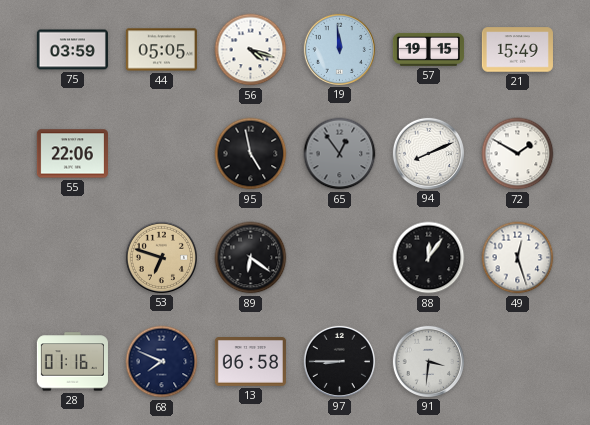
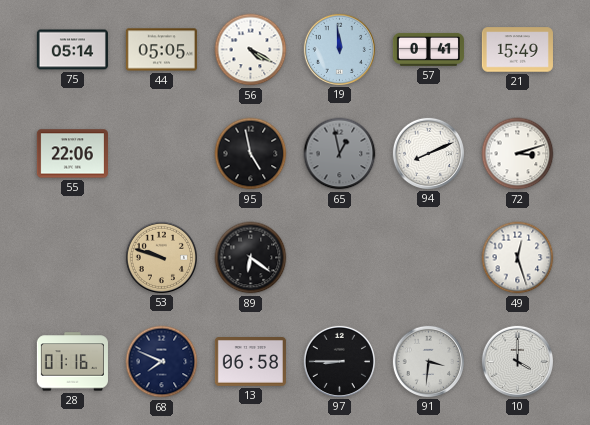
75: 03:59 -> 05:14
56: 4:18 -> 4:20
57: 19:15 -> 0:41
65: 12:54 -> 12:58
72: 1:50 -> 3:12
53: 6:48 -> 9:48
88: 12:06 -> none
10: none -> 4:00
